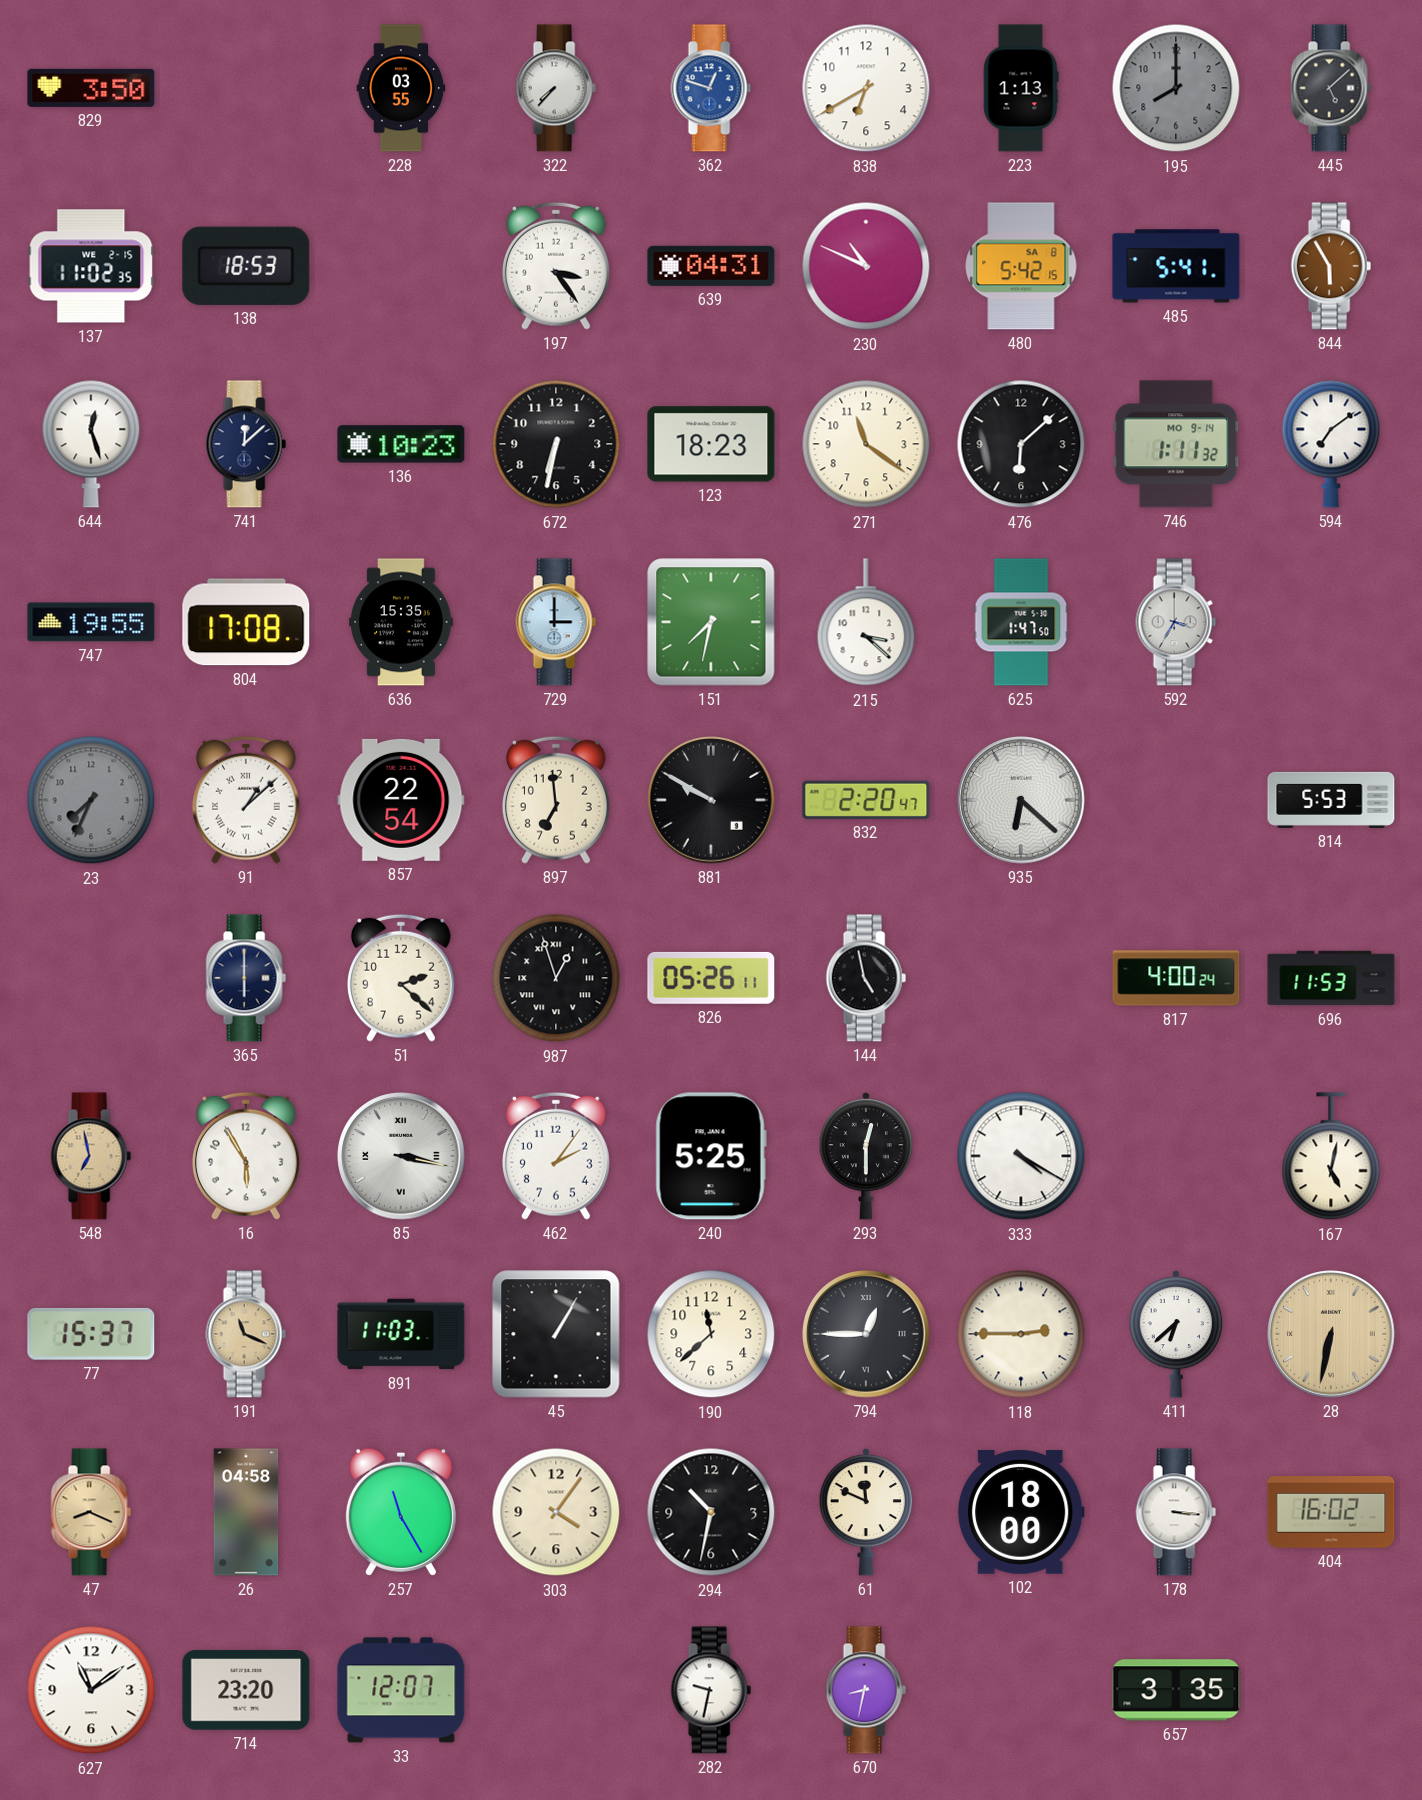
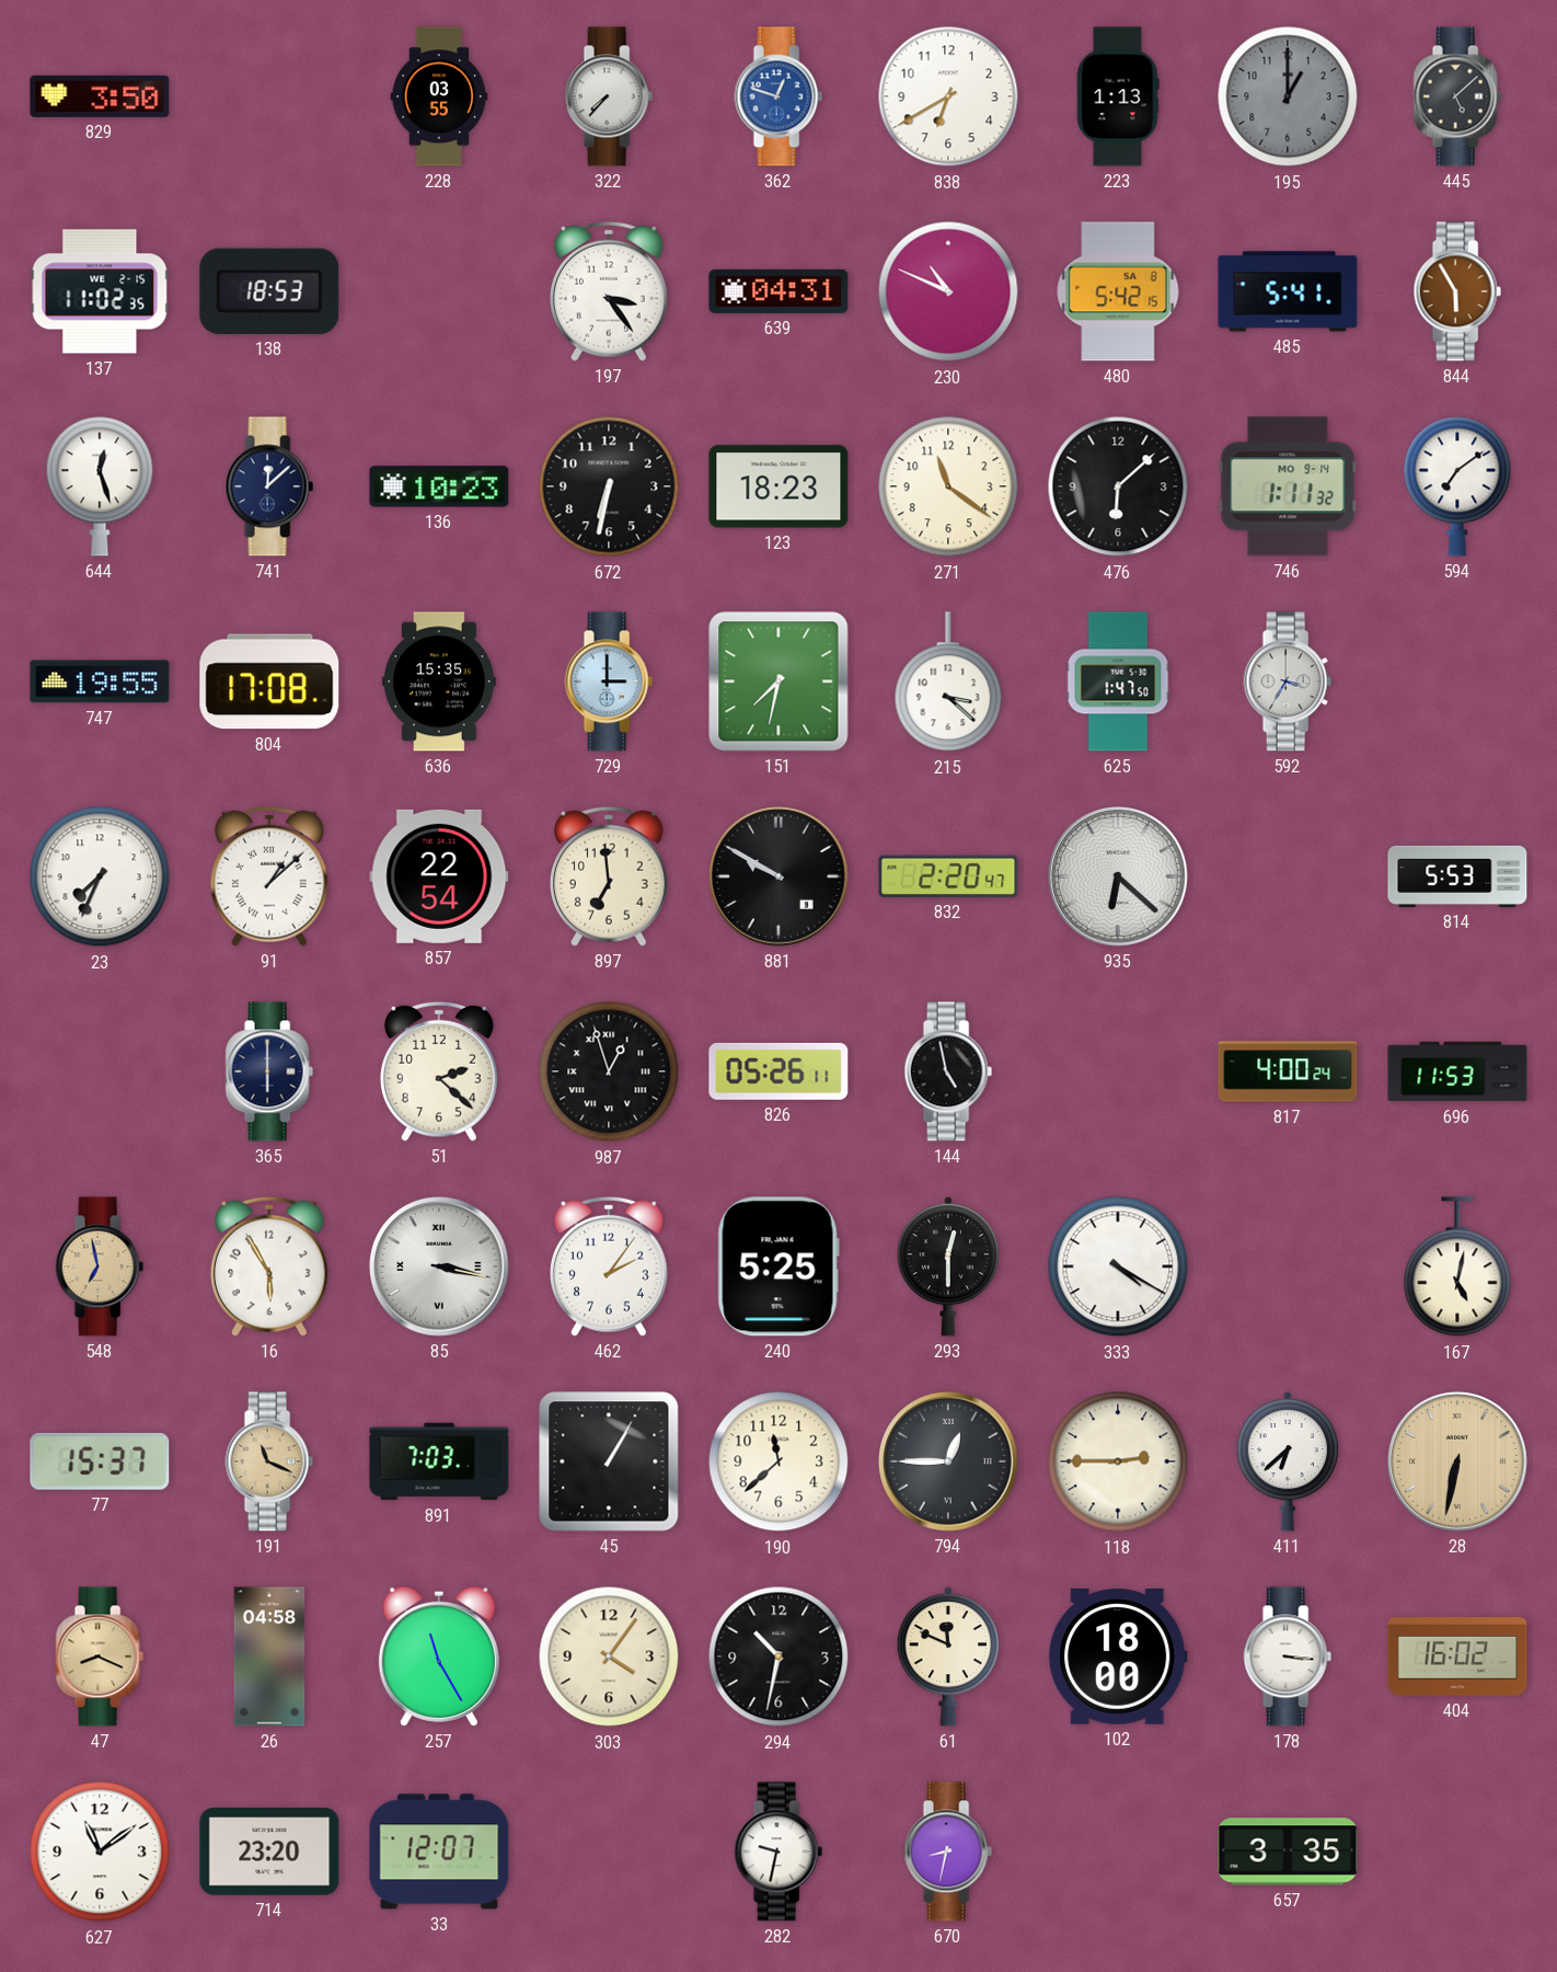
195: 8:00 -> 1:00
23 dial: grey -> white
891: 11:03 -> 7:03
